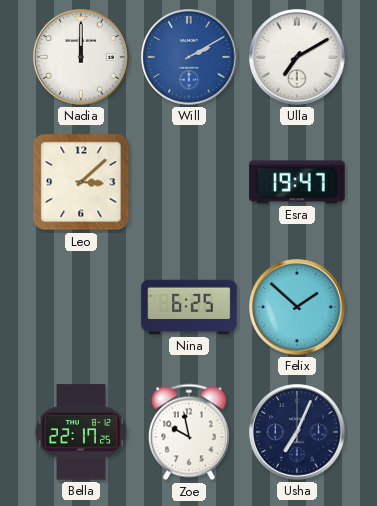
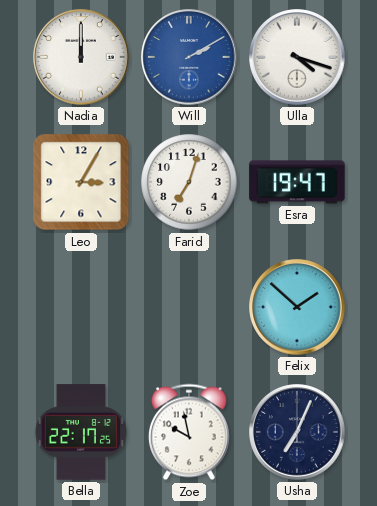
Ulla: 7:10 -> 4:18
Leo: 3:08 -> 3:05
Farid: none -> 7:03
Nina: 6:25 -> none
